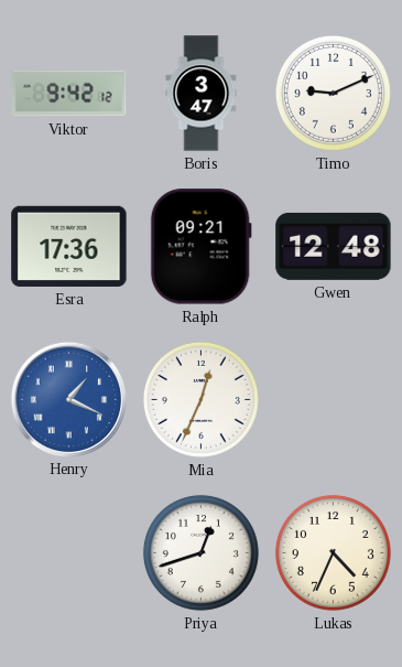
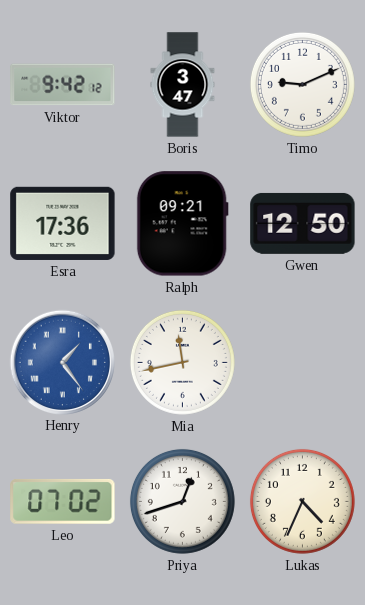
Gwen: 12:48 -> 12:50
Henry: 1:19 -> 1:24
Mia: 12:34 -> 11:43
Leo: none -> 07:02
